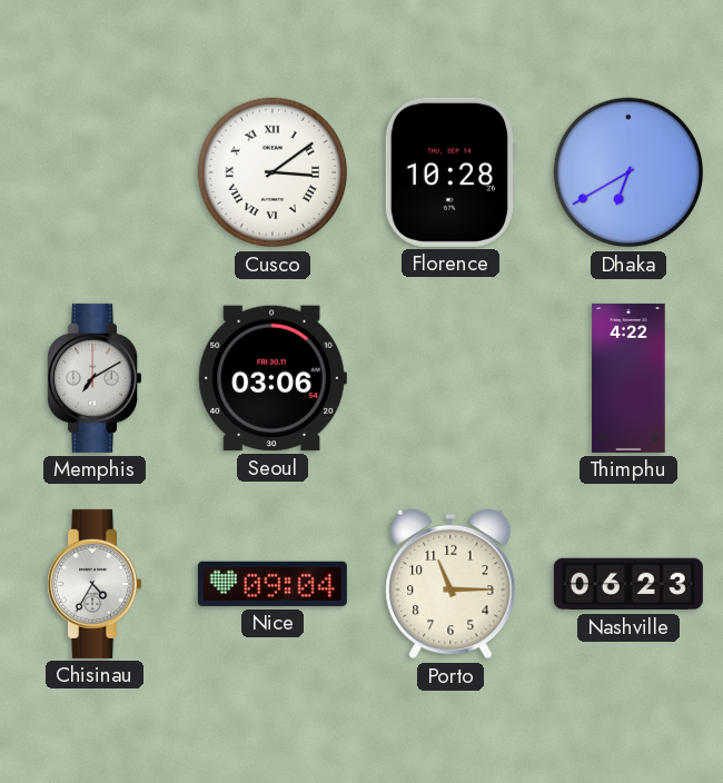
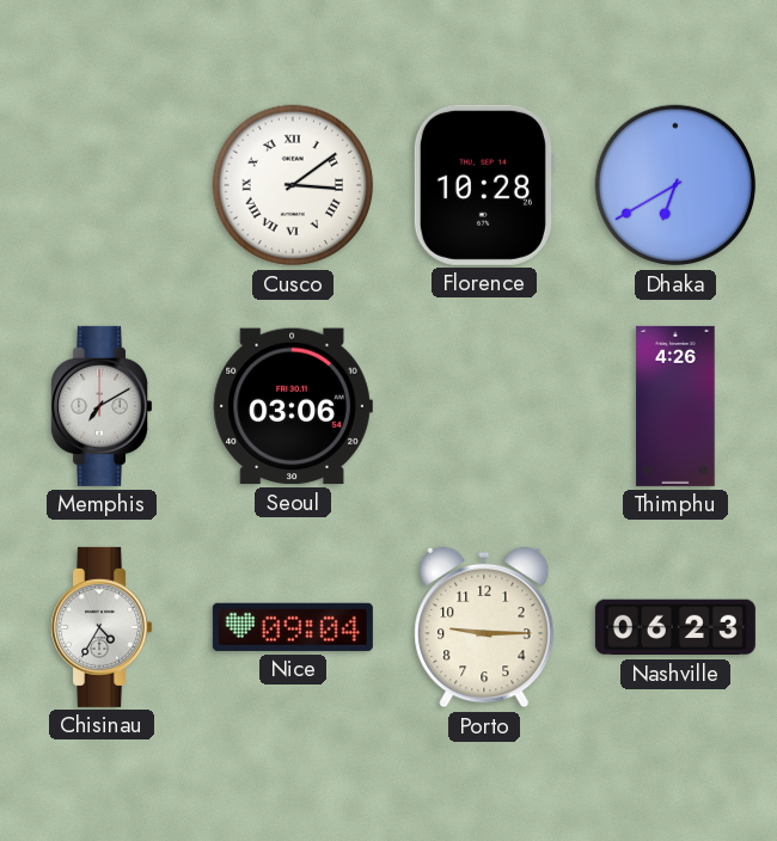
Thimphu: 4:22 -> 4:26
Porto: 11:15 -> 9:15
